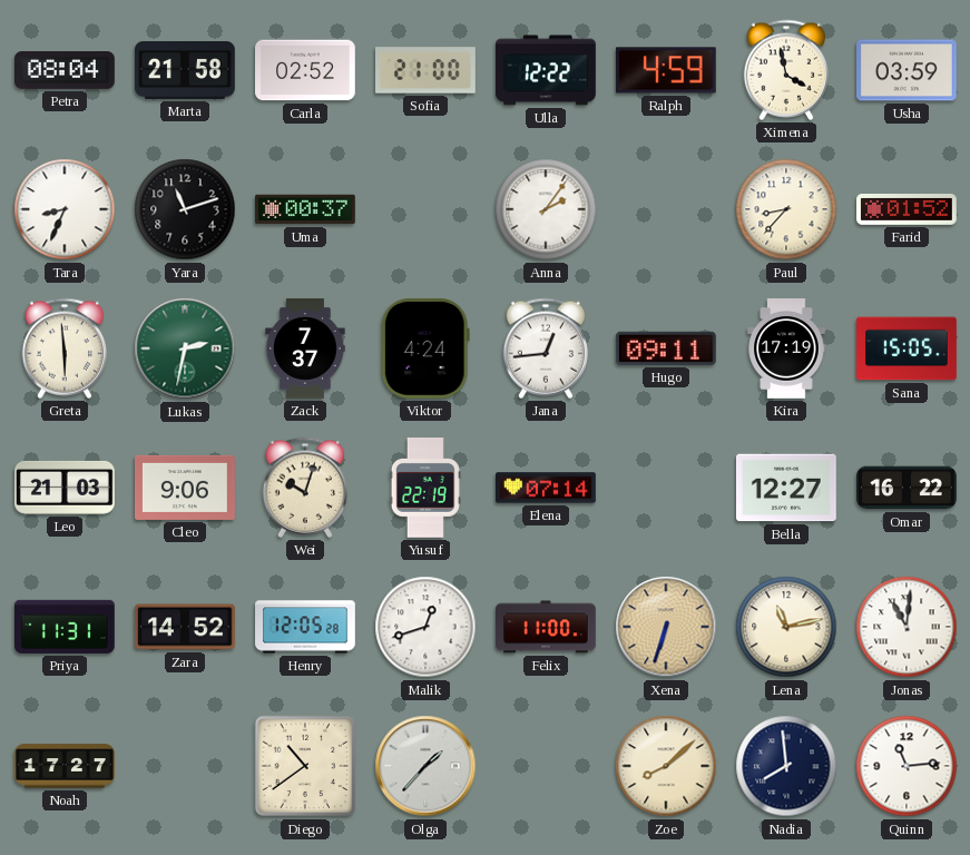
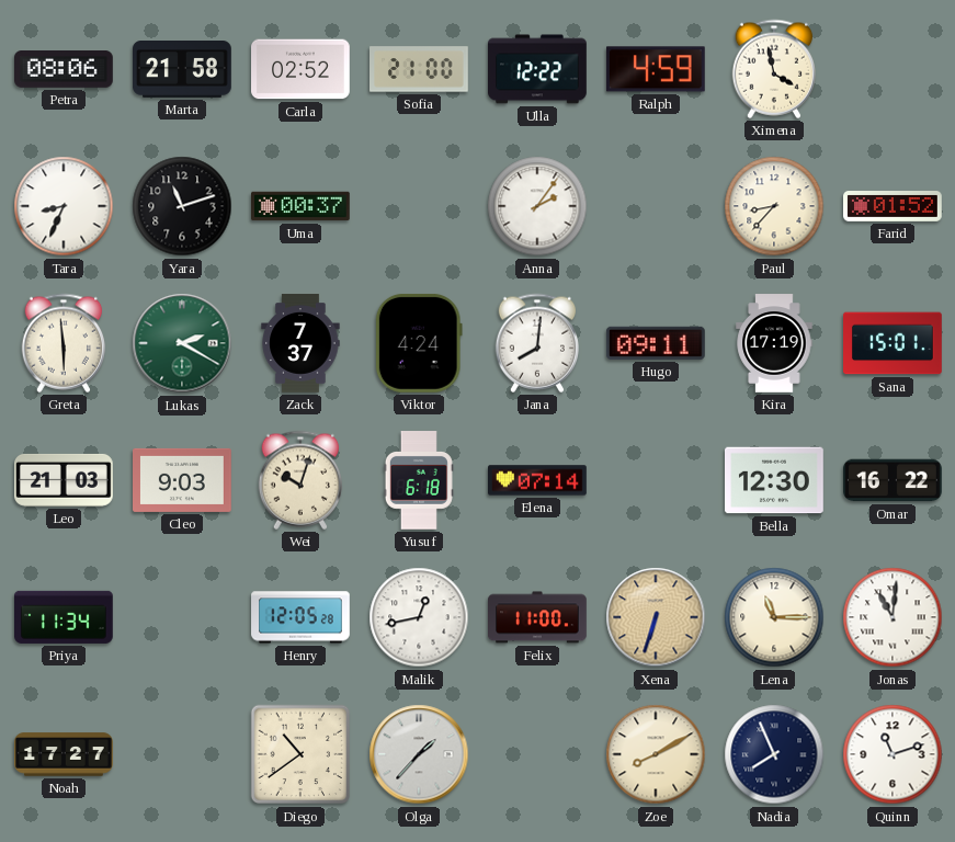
Petra: 08:04 -> 08:06
Usha: 03:59 -> none
Lukas: 2:32 -> 2:20
Jana: 12:44 -> 8:01
Sana: 15:05 -> 15:01
Cleo: 9:06 -> 9:03
Yusuf: 22:19 -> 6:18
Bella: 12:27 -> 12:30
Priya: 11:31 -> 11:34
Zara: 14:52 -> none
Malik: 12:42 -> 12:43
Lena: 11:13 -> 11:15
Zoe: 8:08 -> 8:10
Nadia: 7:59 -> 7:56
Quinn: 11:14 -> 11:12
